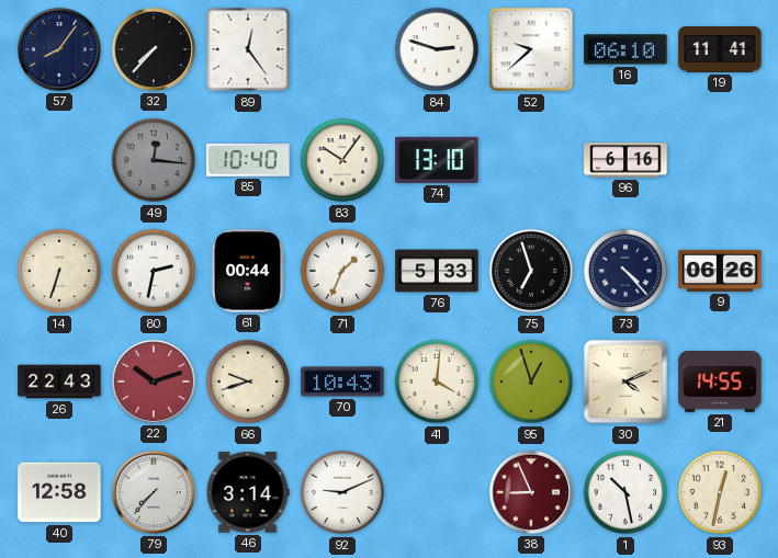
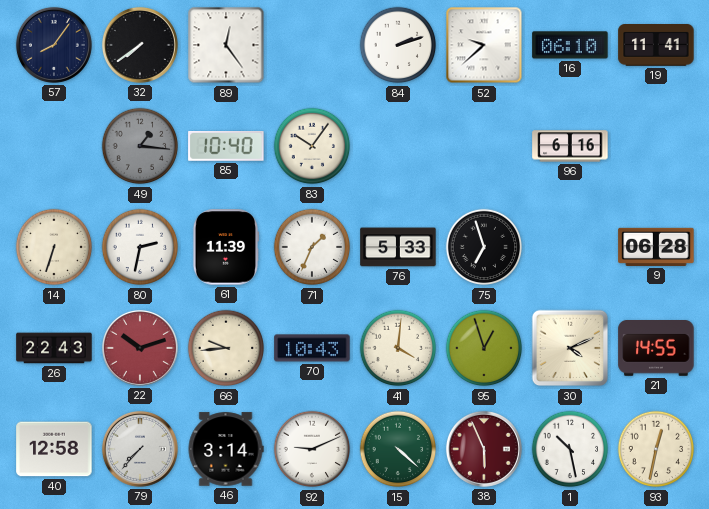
32: 7:37 -> 7:39
84: 2:48 -> 2:12
49: 12:16 -> 1:16
74: 13:10 -> none
61: 00:44 -> 11:39
73: 4:23 -> none
9: 06:26 -> 06:28
66: 9:42 -> 9:44
15: none -> 4:22
38: 8:56 -> 5:56
